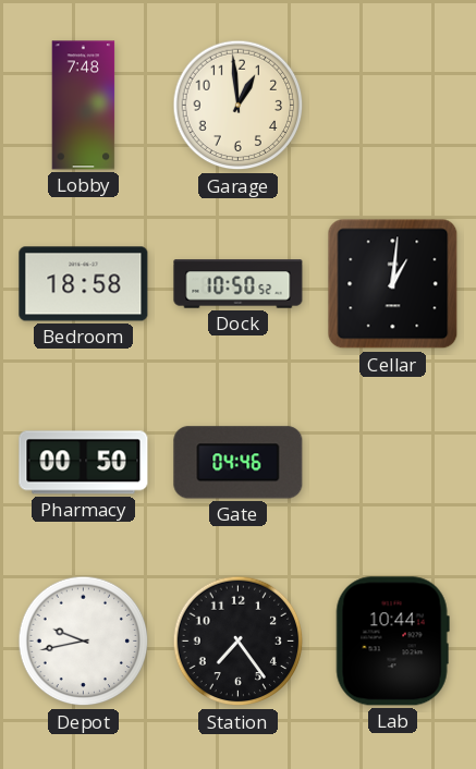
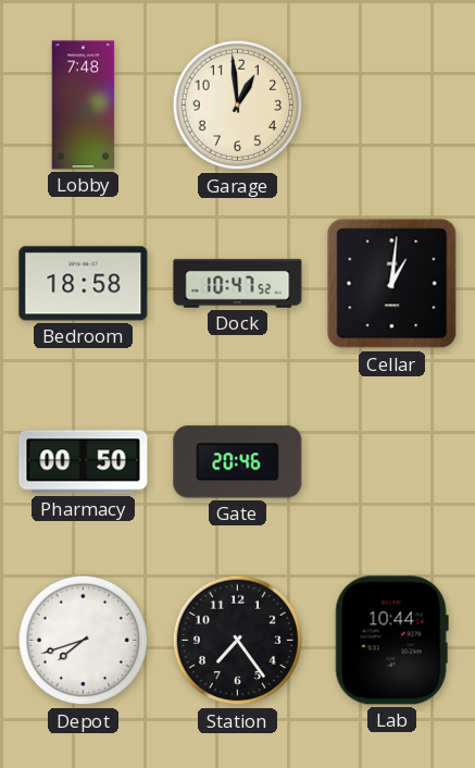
Dock: 10:50 -> 10:47
Gate: 04:46 -> 20:46
Depot: 9:43 -> 7:42
